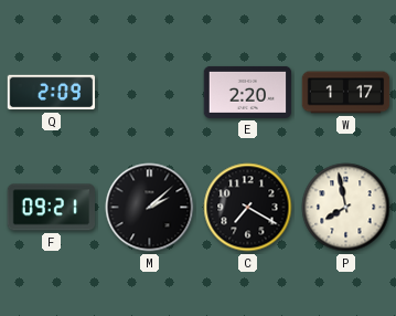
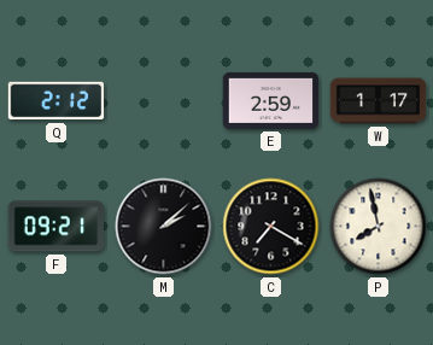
Q: 2:09 -> 2:12
E: 2:20 -> 2:59
